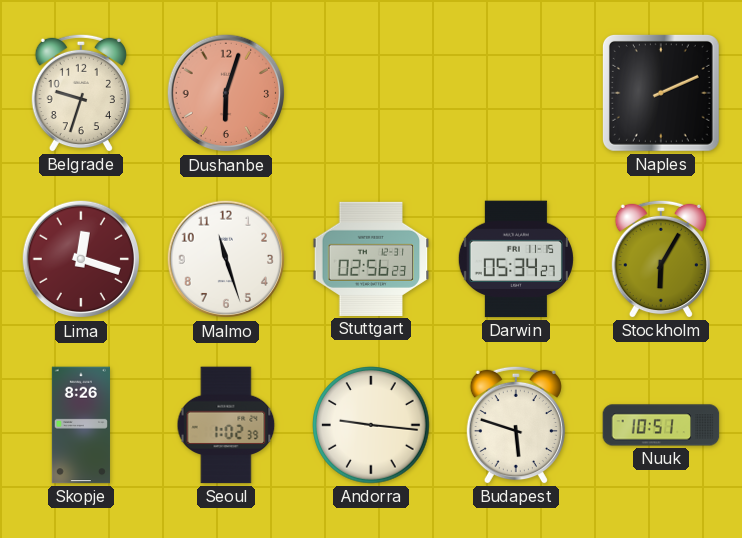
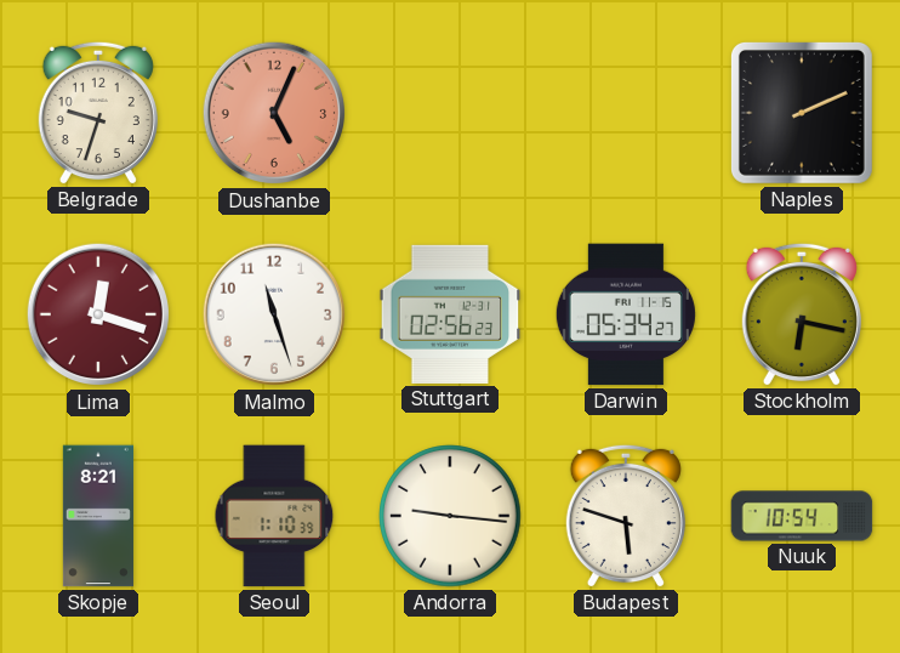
Dushanbe: 6:03 -> 5:04
Stockholm: 6:05 -> 6:17
Skopje: 8:26 -> 8:21
Seoul: 1:02 -> 1:10
Nuuk: 10:51 -> 10:54
